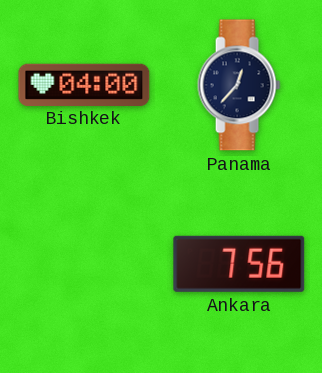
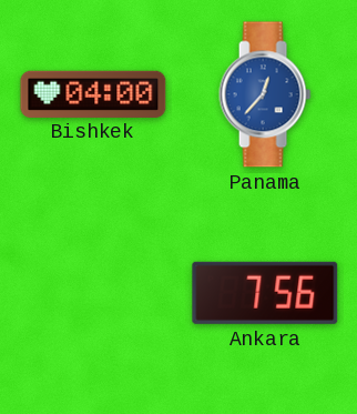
Panama dial: navy -> blue
